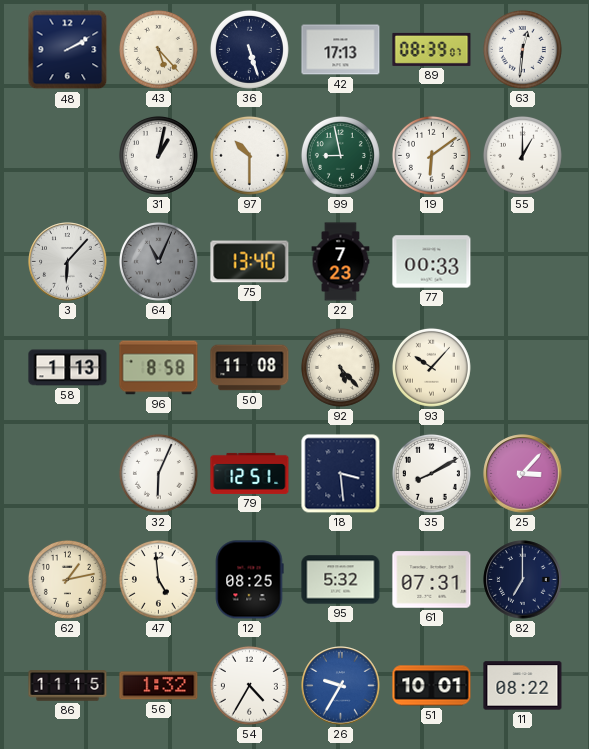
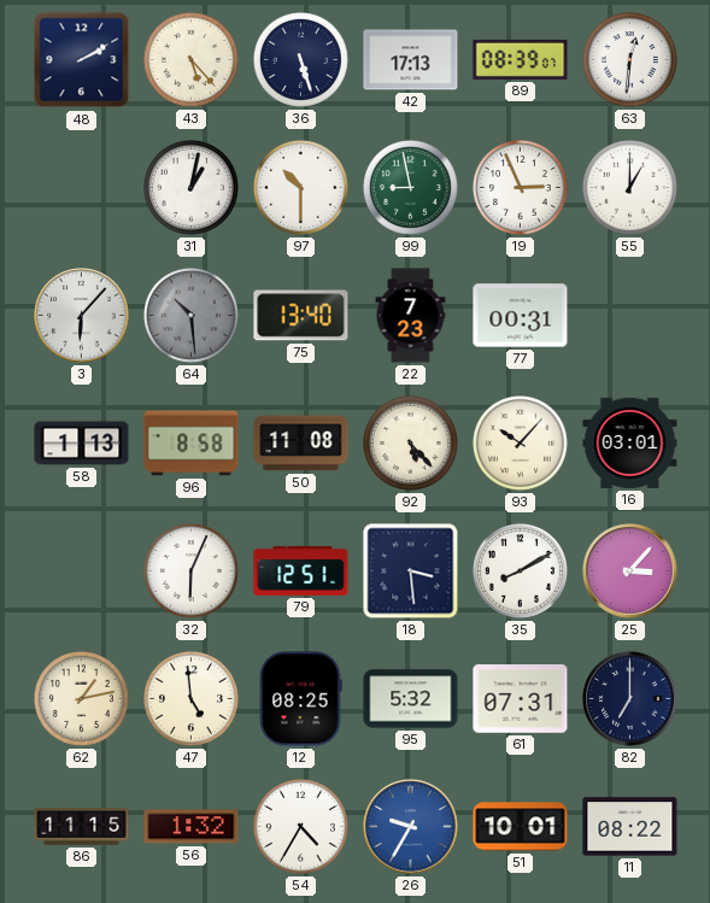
19: 6:09 -> 2:56
64: 11:04 -> 10:29
77: 00:33 -> 00:31
16: none -> 03:01
